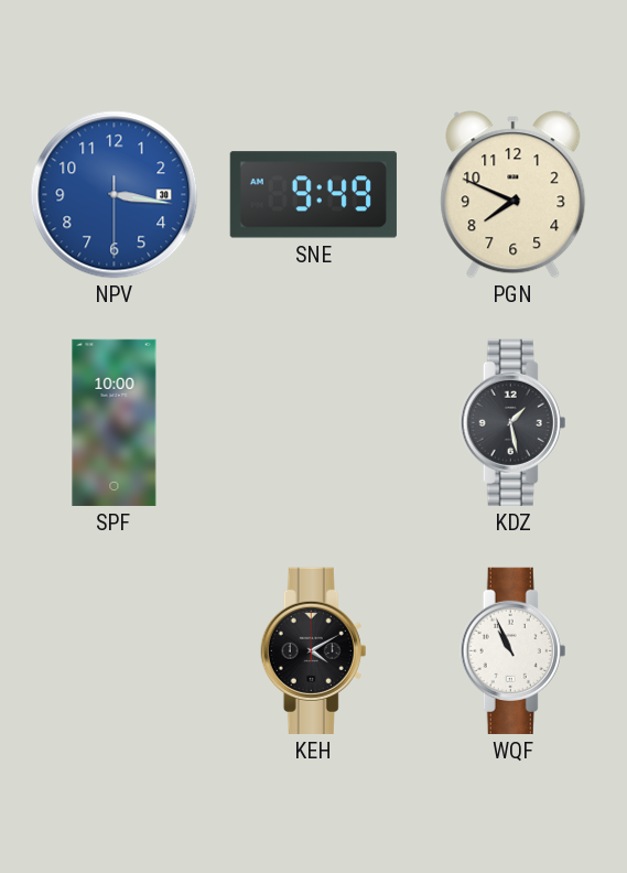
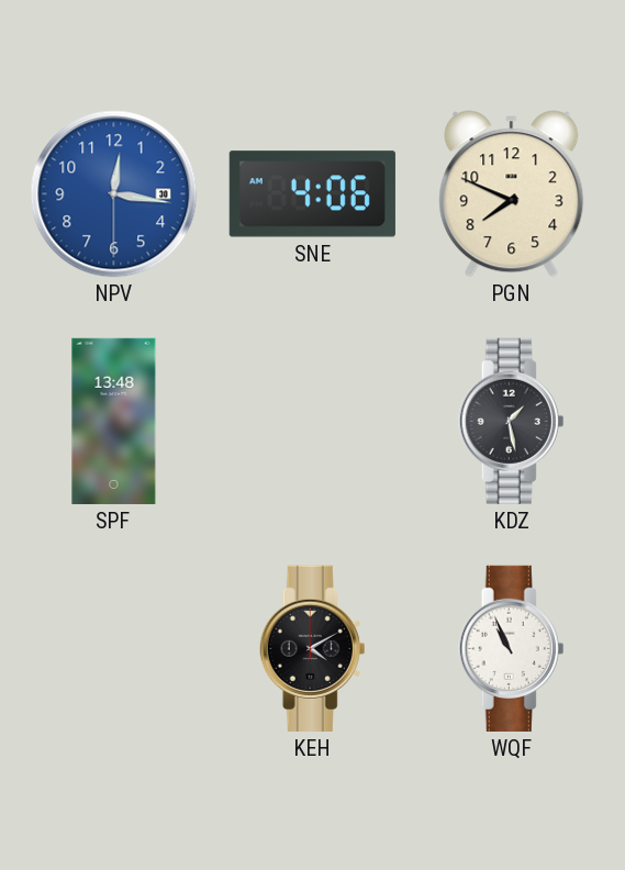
NPV: 3:16 -> 12:16
SNE: 9:49 -> 4:06
SPF: 10:00 -> 13:48
